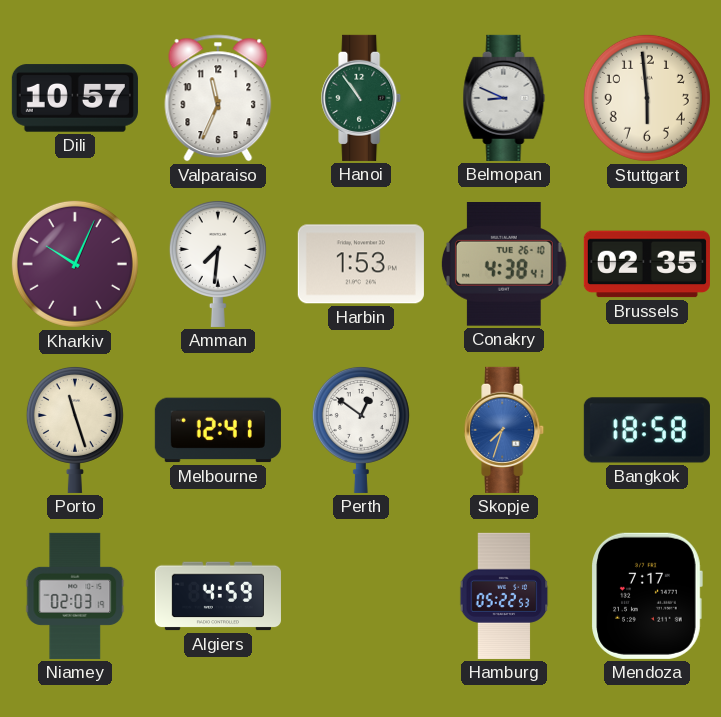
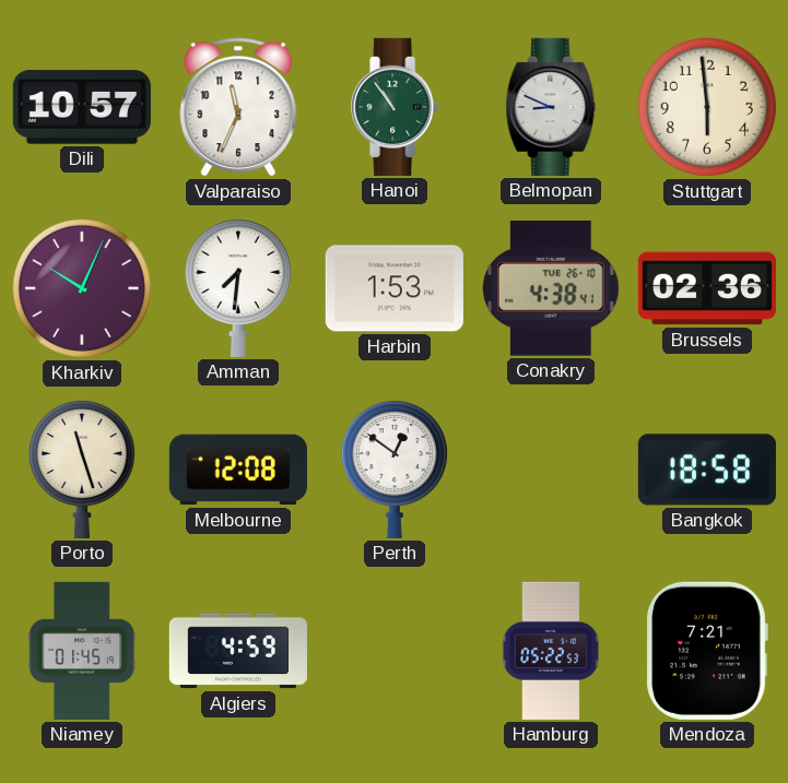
Brussels: 02:35 -> 02:36
Melbourne: 12:41 -> 12:08
Skopje: 7:33 -> none
Niamey: 02:03 -> 01:45
Mendoza: 7:17 -> 7:21
